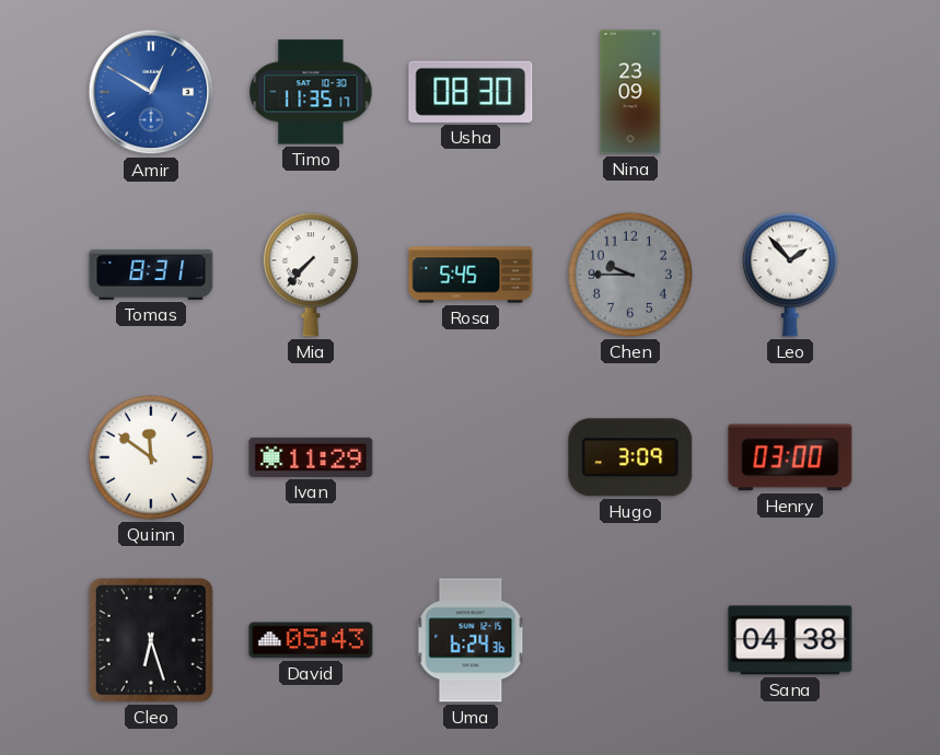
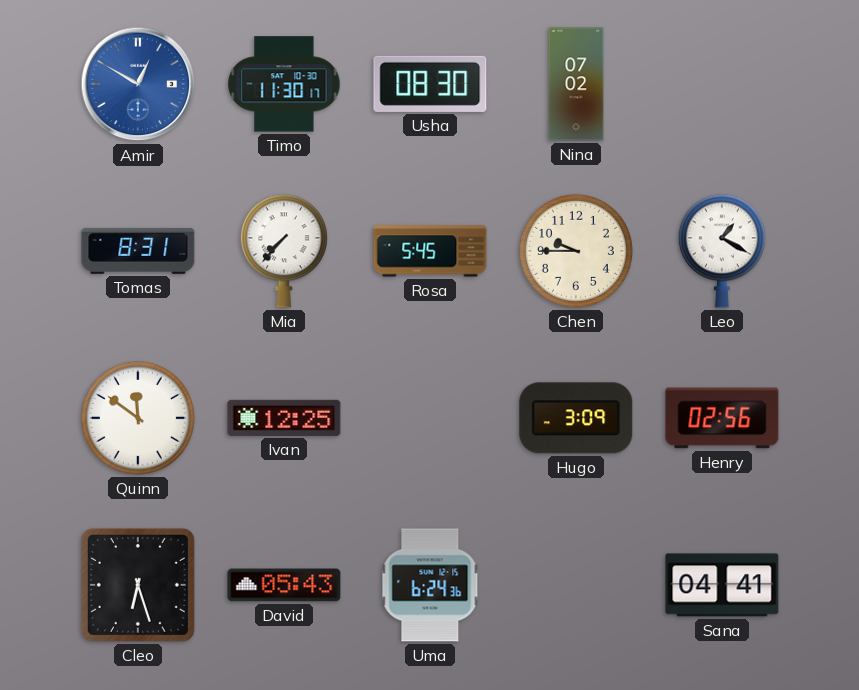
Timo: 11:35 -> 11:30
Nina: 23:09 -> 07:02
Chen dial: grey -> cream
Leo: 1:53 -> 1:20
Ivan: 11:29 -> 12:25
Henry: 03:00 -> 02:56
Sana: 04:38 -> 04:41
